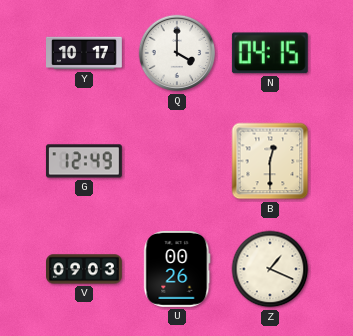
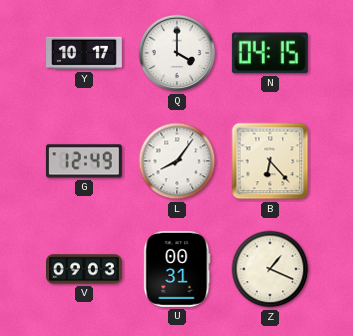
L: none -> 8:06
B: 12:30 -> 6:23
U: 00:26 -> 00:31
